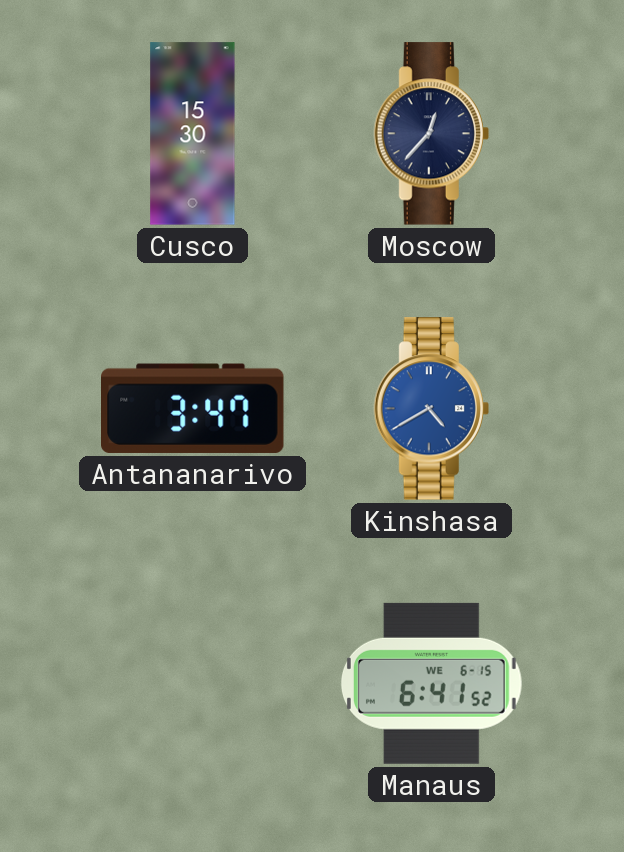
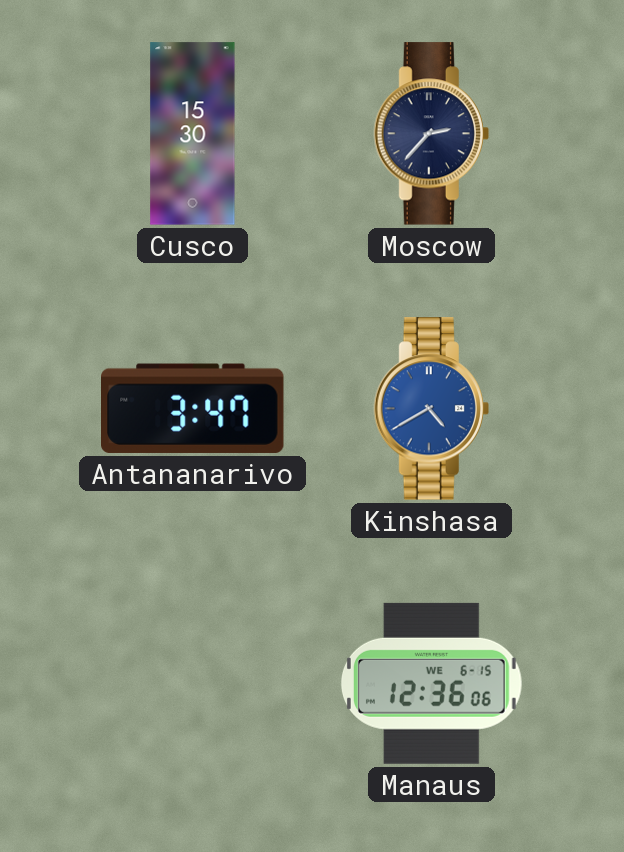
Moscow: 12:37 -> 2:37
Manaus: 6:41 -> 12:36
